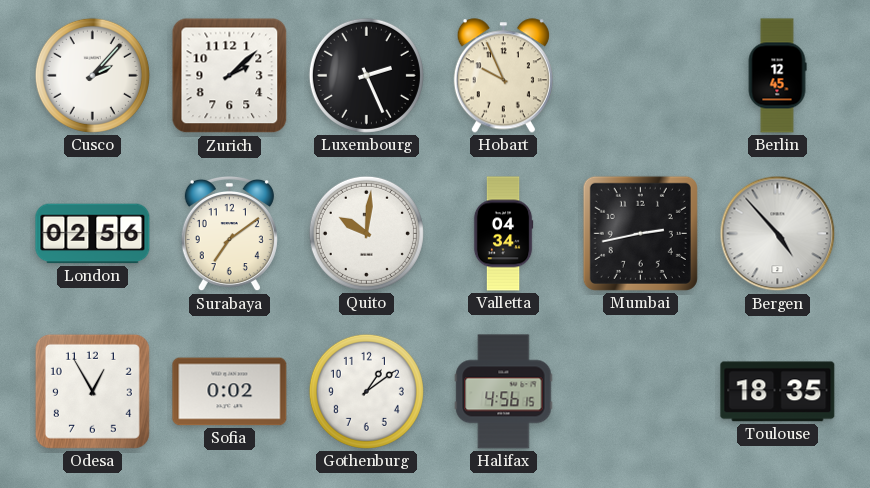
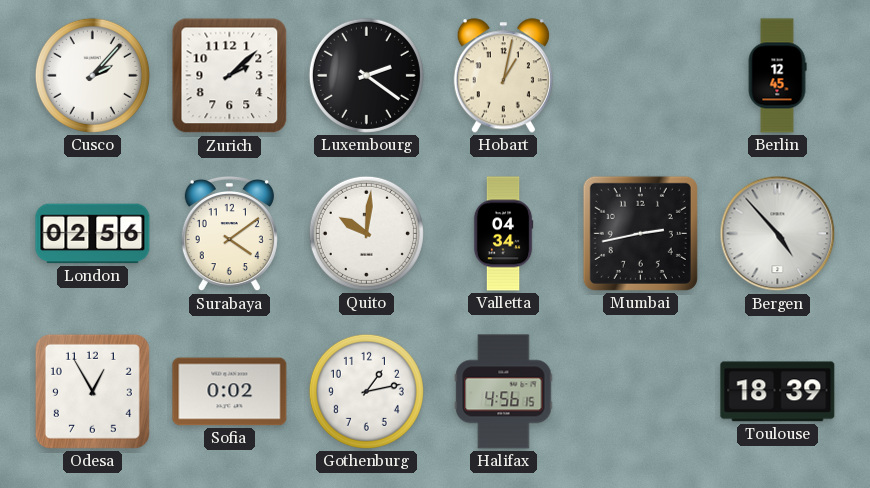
Luxembourg: 2:26 -> 2:21
Hobart: 9:56 -> 1:02
Surabaya: 7:09 -> 4:09
Gothenburg: 1:09 -> 1:13
Toulouse: 18:35 -> 18:39
